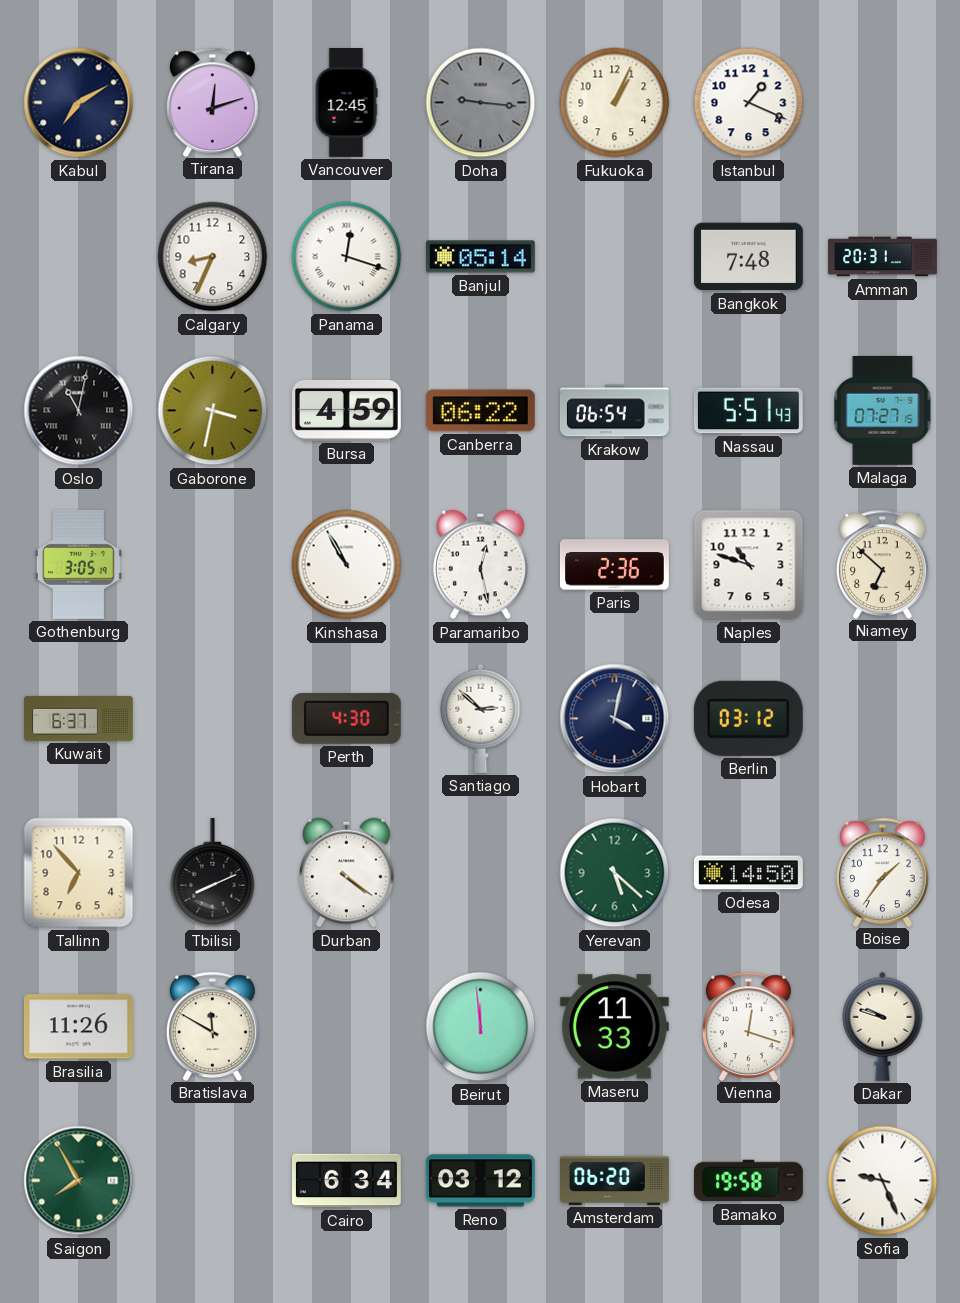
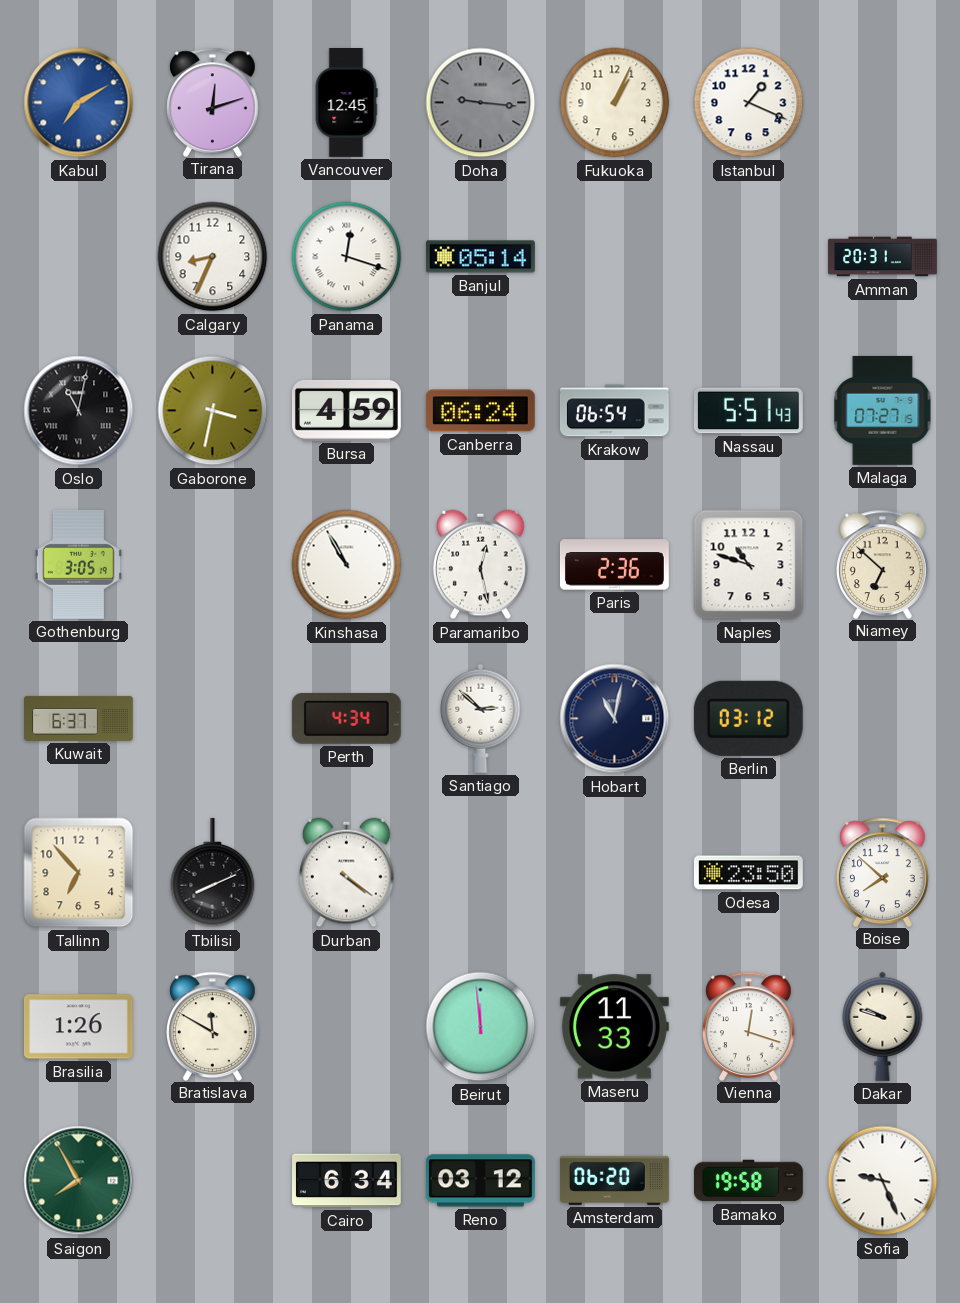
Kabul dial: navy -> blue
Bangkok: 7:48 -> none
Canberra: 06:22 -> 06:24
Perth: 4:30 -> 4:34
Hobart: 4:02 -> 11:02
Yerevan: 5:22 -> none
Odesa: 14:50 -> 23:50
Boise: 1:36 -> 7:52
Brasilia: 11:26 -> 1:26
